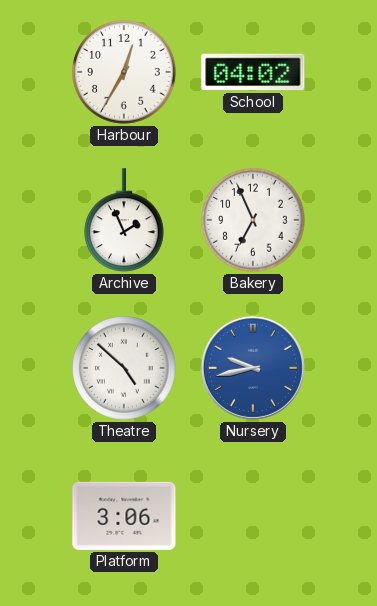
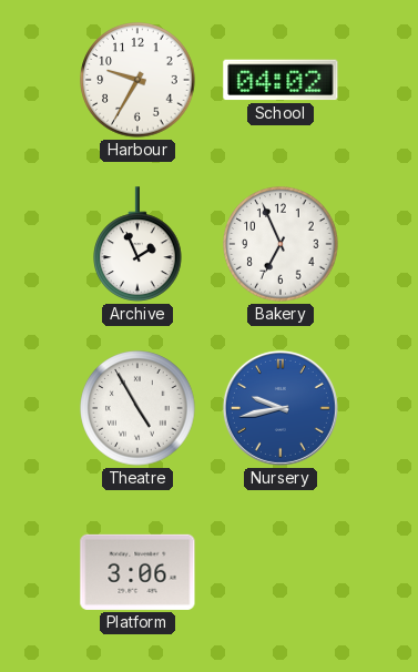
Harbour: 12:35 -> 9:35
Theatre: 4:52 -> 4:55
